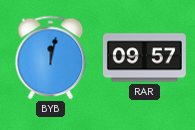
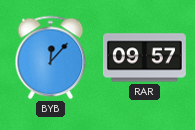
BYB: 12:02 -> 12:07
